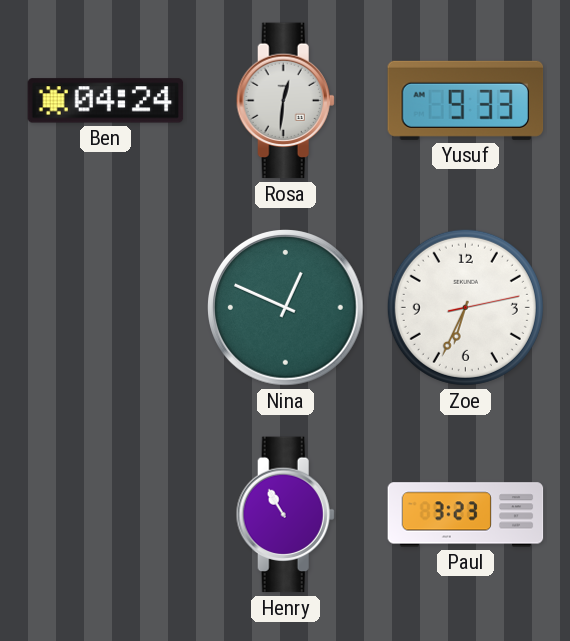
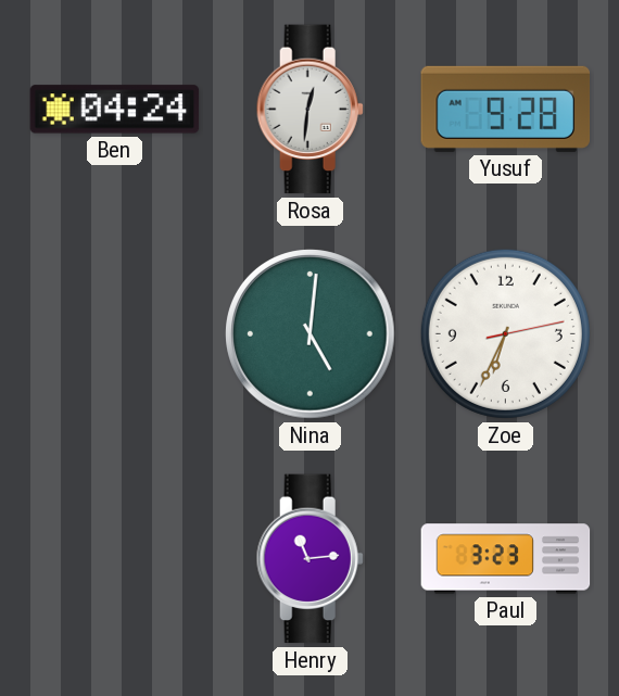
Yusuf: 9:33 -> 9:28
Nina: 12:49 -> 5:01
Henry: 10:55 -> 11:14
